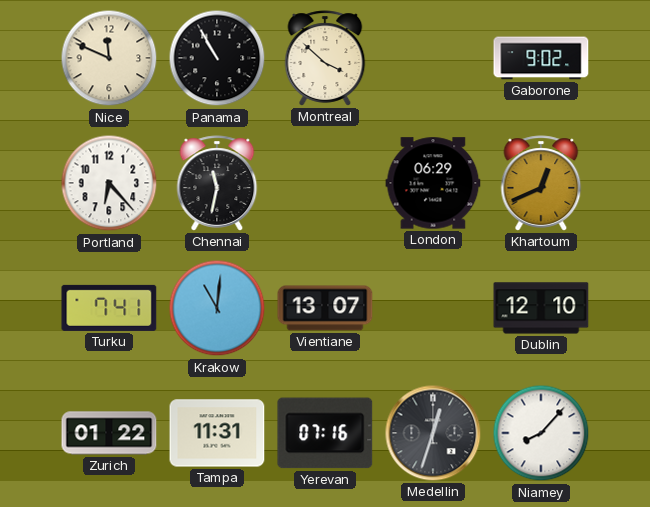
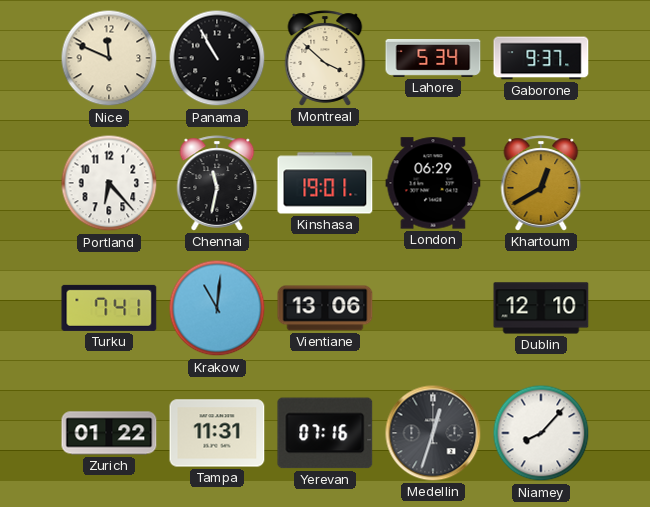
Lahore: none -> 5:34
Gaborone: 9:02 -> 9:37
Kinshasa: none -> 19:01
Khartoum: 12:41 -> 12:40
Vientiane: 13:07 -> 13:06
